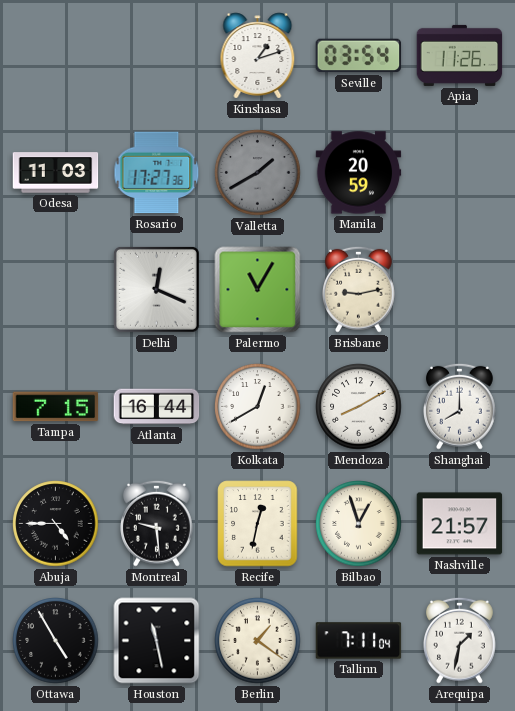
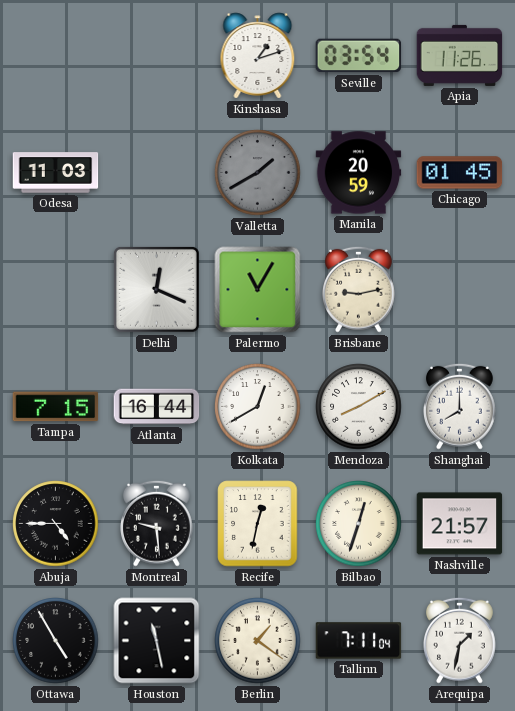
Rosario: 17:27 -> none
Chicago: none -> 01:45
Bilbao: 12:57 -> 12:33
